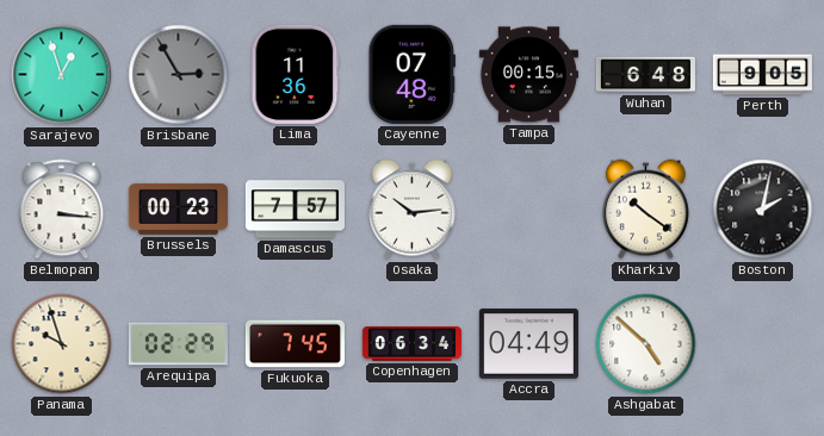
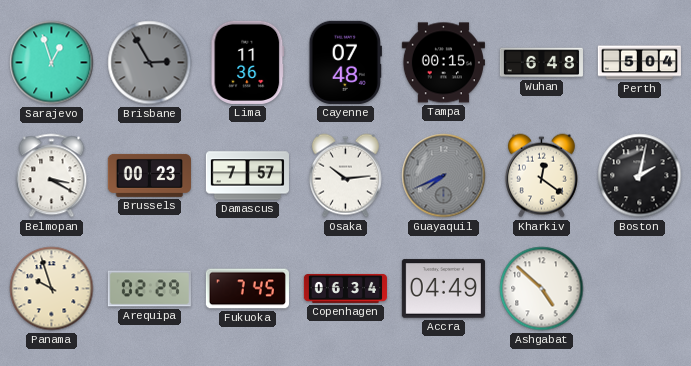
Perth: 9:05 -> 5:04
Belmopan: 3:16 -> 3:20
Guayaquil: none -> 7:41
Kharkiv: 10:21 -> 12:21
